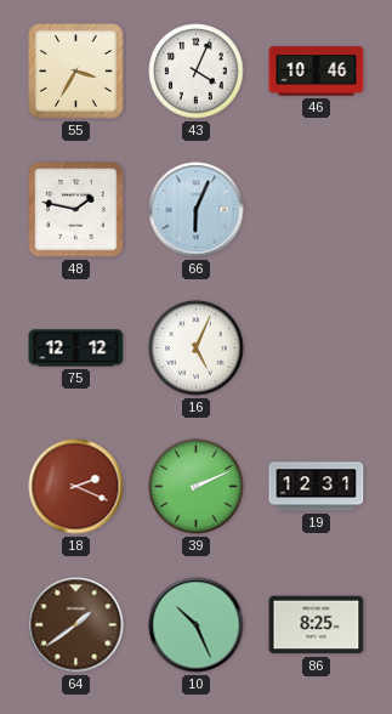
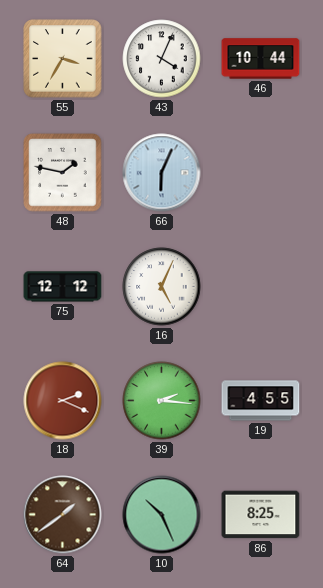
46: 10:46 -> 10:44
39: 2:11 -> 2:16
19: 12:31 -> 4:55
